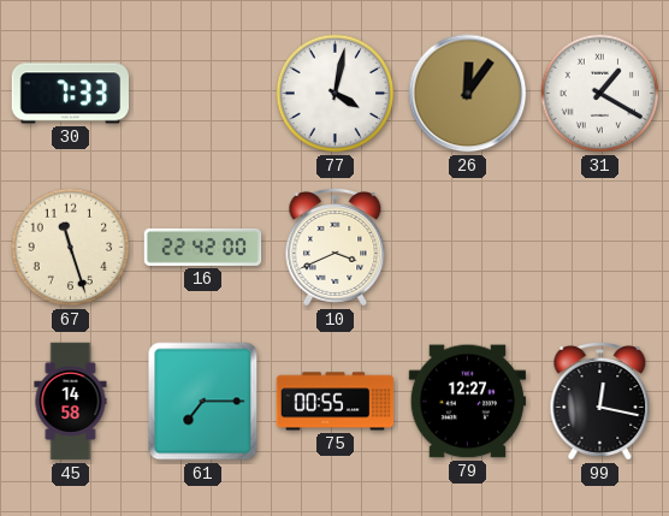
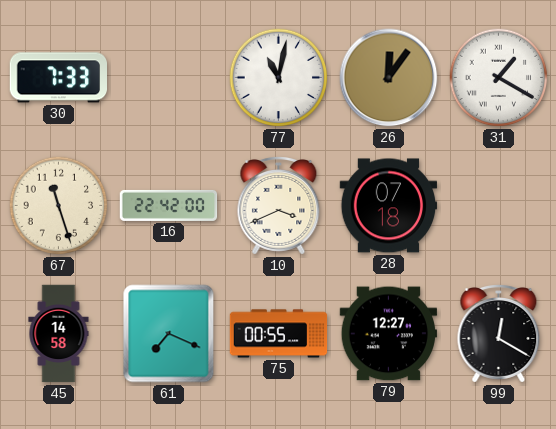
77: 4:02 -> 11:02
28: none -> 07:18
61: 7:15 -> 7:19
99: 12:17 -> 12:20
